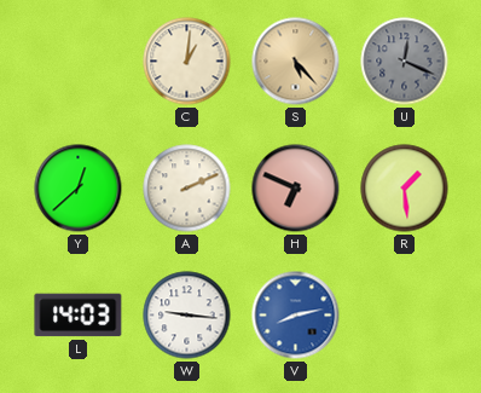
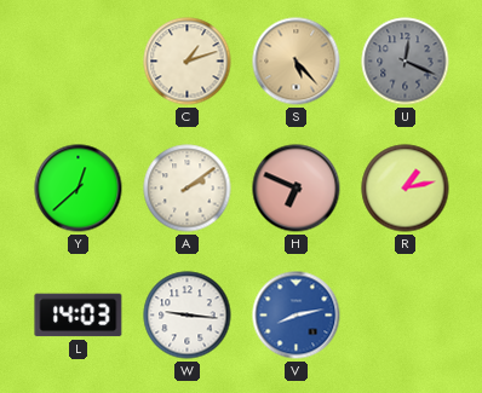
C: 1:01 -> 1:12
A: 2:11 -> 2:09
R: 1:29 -> 1:13
